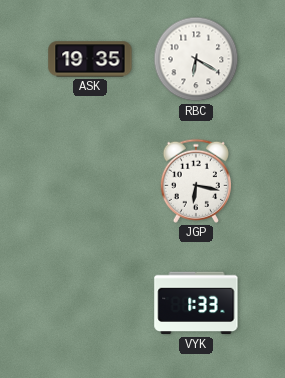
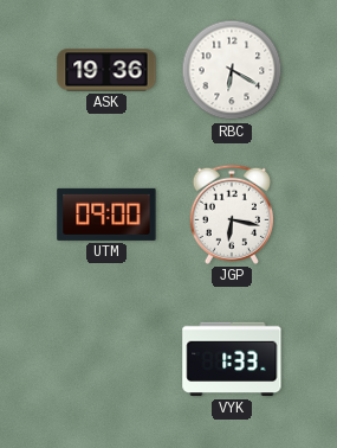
ASK: 19:35 -> 19:36
UTM: none -> 09:00
